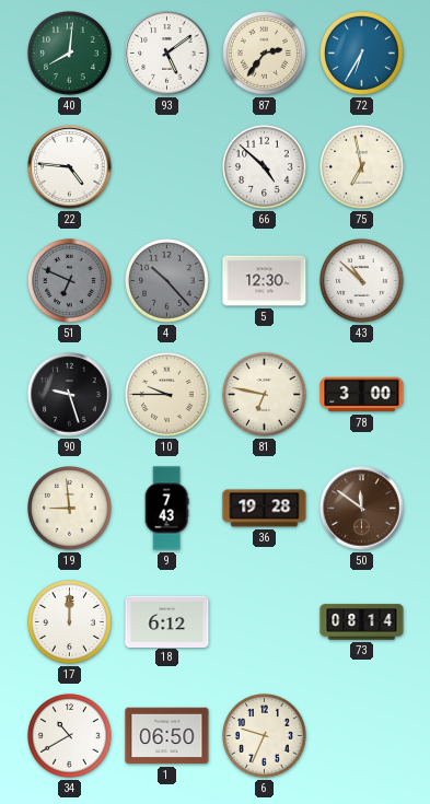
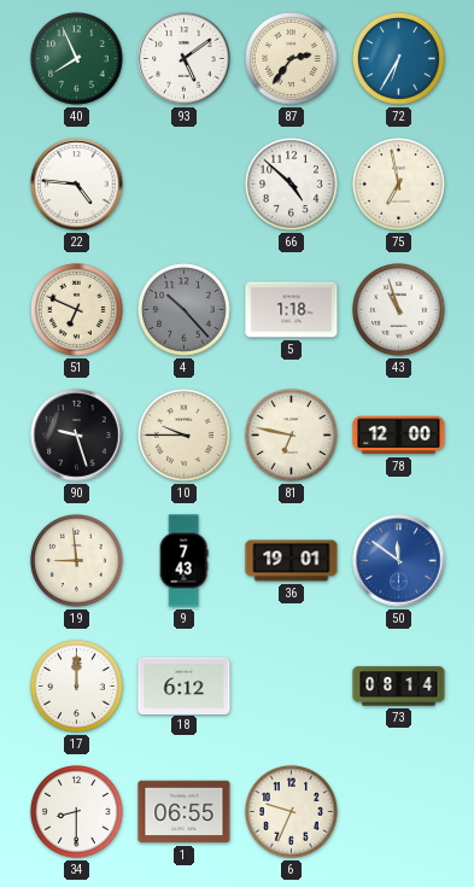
40: 8:01 -> 7:56
51 dial: grey -> cream
5: 12:30 -> 1:18
43: 10:52 -> 10:57
78: 3:00 -> 12:00
36: 19:28 -> 19:01
50 dial: brown -> blue
34: 10:40 -> 8:30
1: 06:50 -> 06:55
